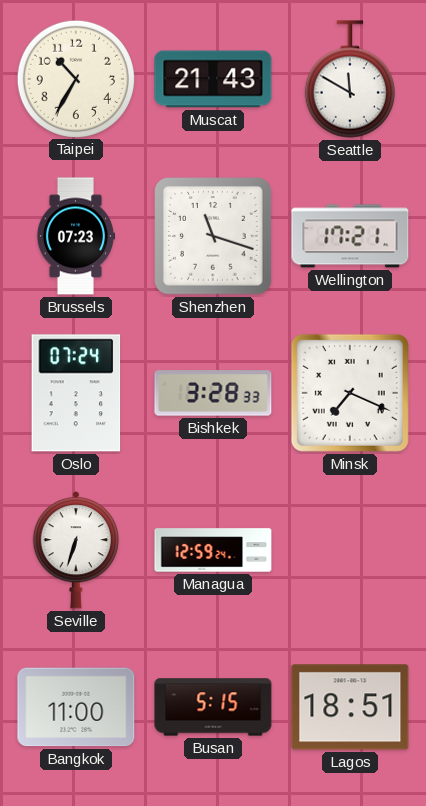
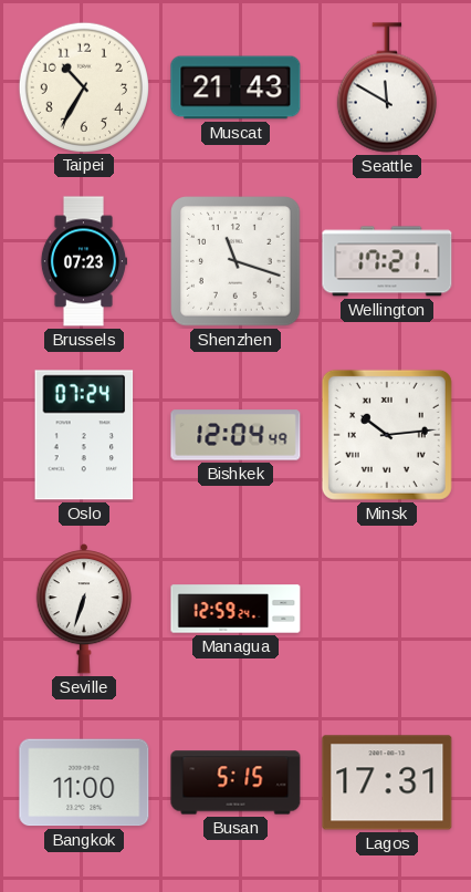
Bishkek: 3:28 -> 12:04
Minsk: 7:19 -> 10:14
Lagos: 18:51 -> 17:31
